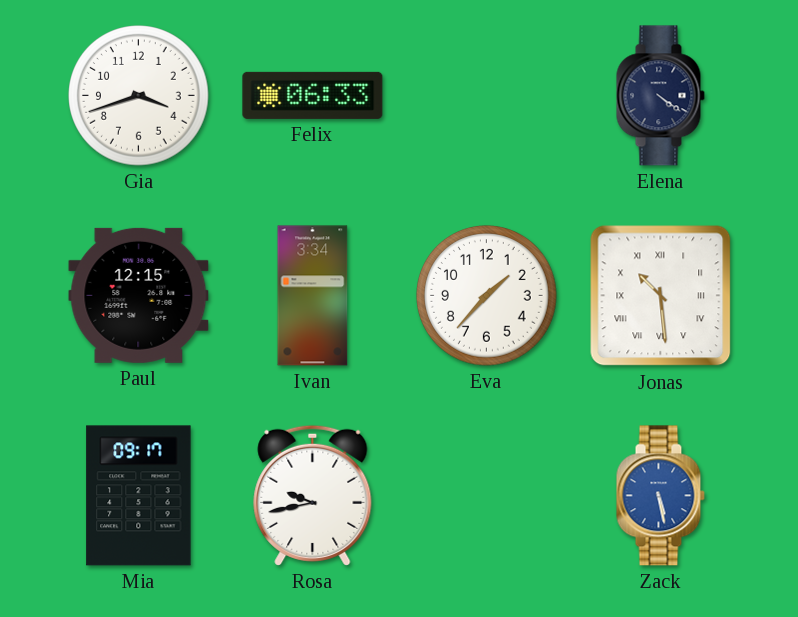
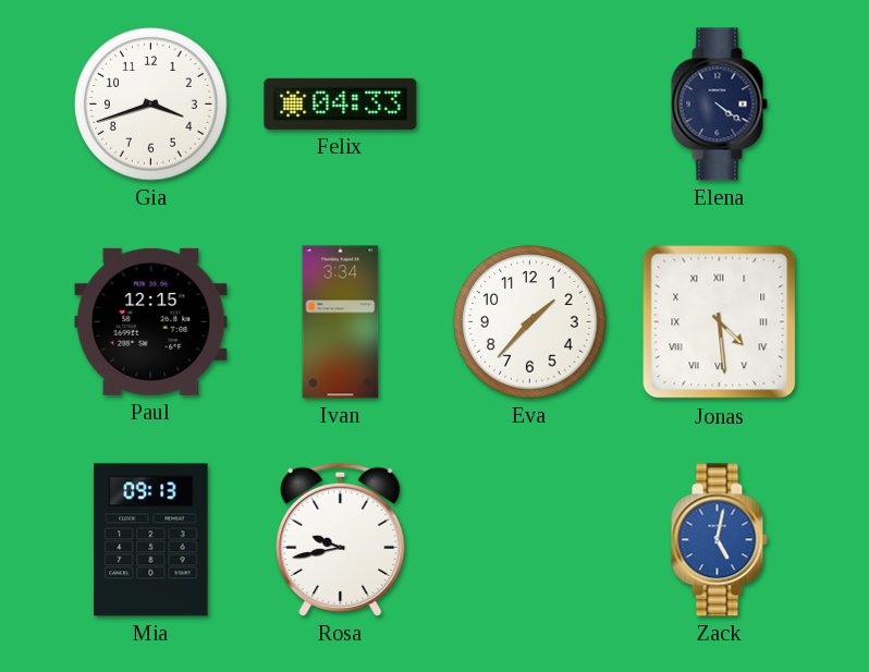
Felix: 06:33 -> 04:33
Jonas: 10:29 -> 4:29
Mia: 09:17 -> 09:13
Zack: 5:28 -> 5:02
